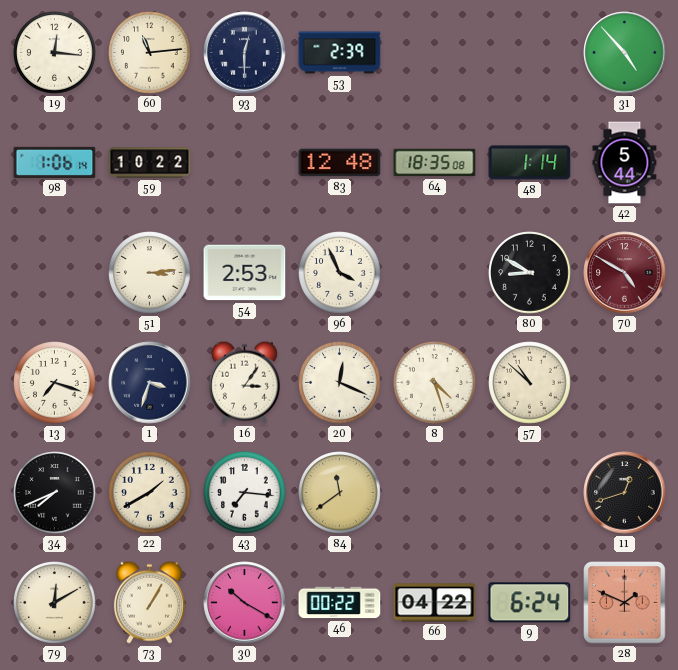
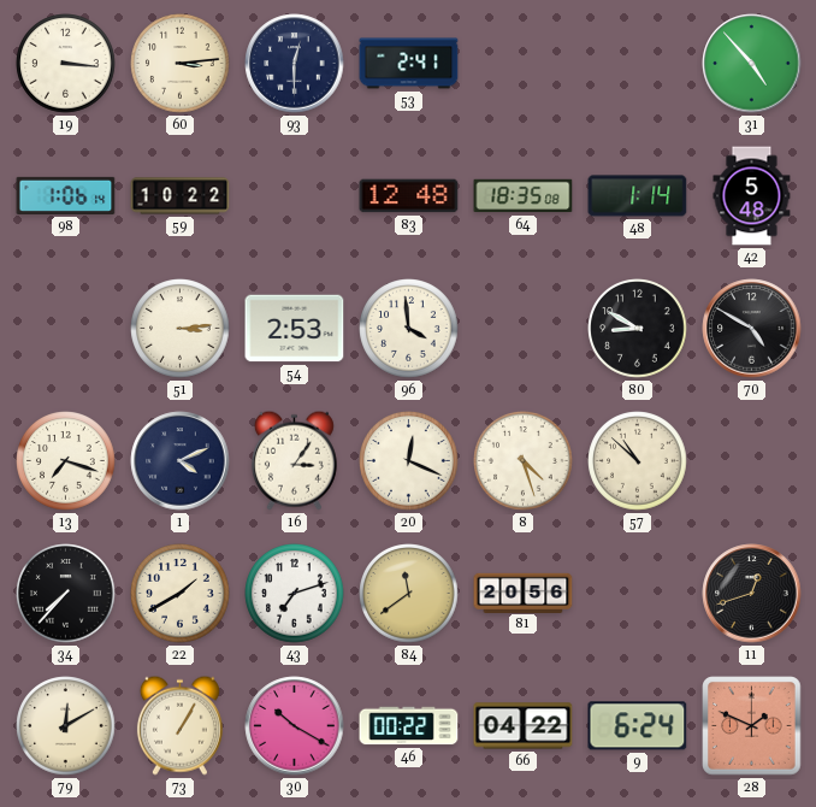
19: 12:16 -> 3:16
60: 11:14 -> 3:14
53: 2:39 -> 2:41
42: 5:44 -> 5:48
96: 3:56 -> 3:59
70 dial: burgundy -> black
1: 3:33 -> 4:11
34: 7:41 -> 7:37
43: 7:16 -> 7:12
81: none -> 20:56
